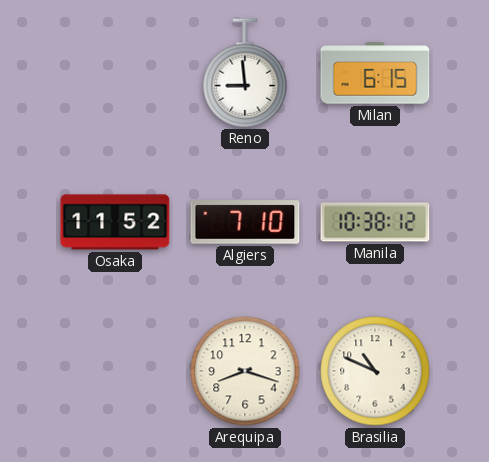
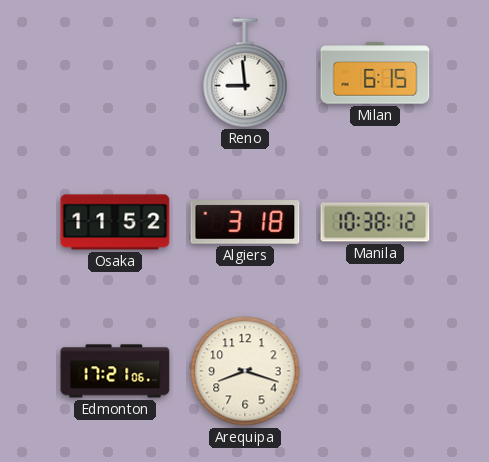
Algiers: 7:10 -> 3:18
Edmonton: none -> 17:21
Brasilia: 10:49 -> none
